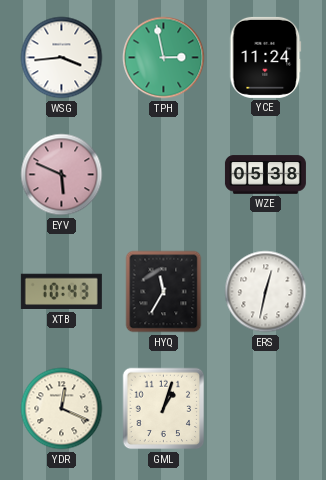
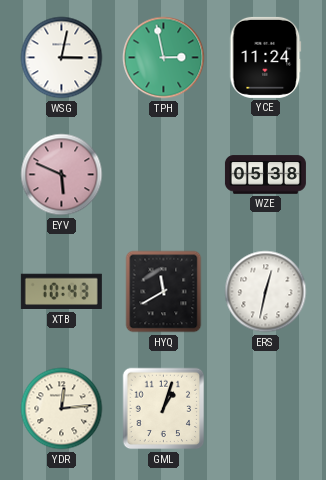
WSG: 3:44 -> 3:02
HYQ: 11:35 -> 11:40
YDR: 12:19 -> 12:14
